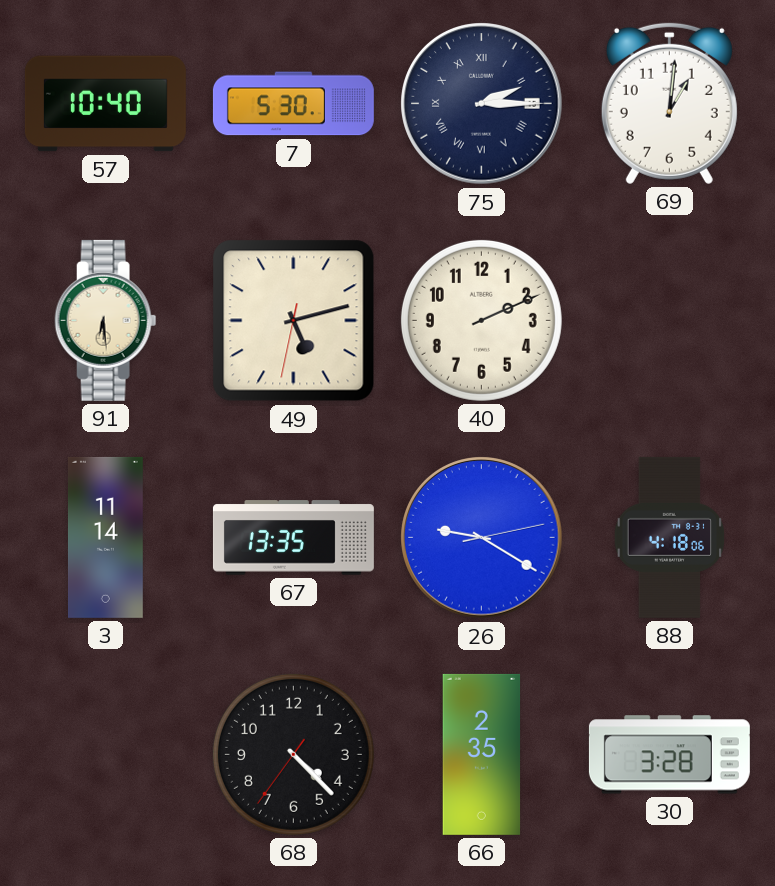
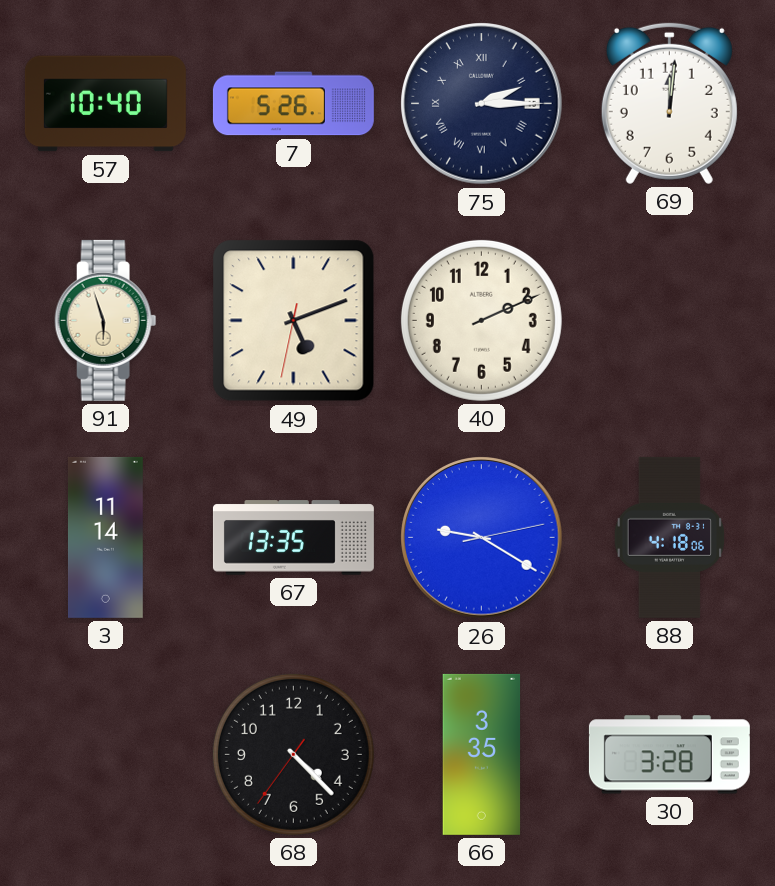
7: 5:30 -> 5:26
69: 1:01 -> 12:01
91: 6:29 -> 5:57
49: 5:12 -> 5:11
66: 2:35 -> 3:35
